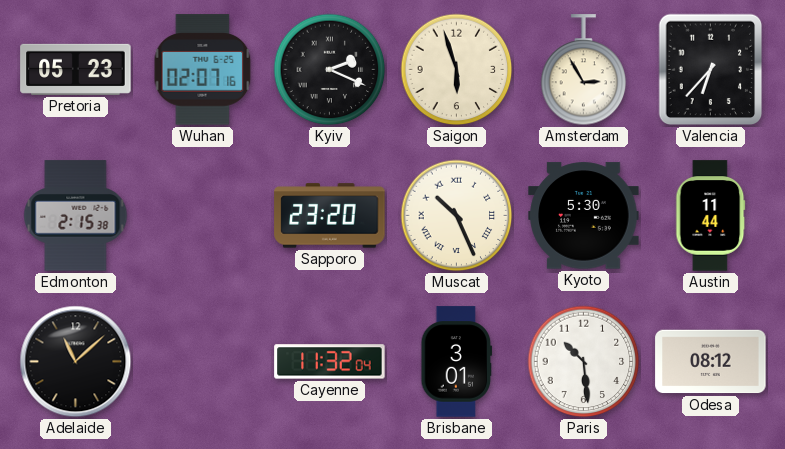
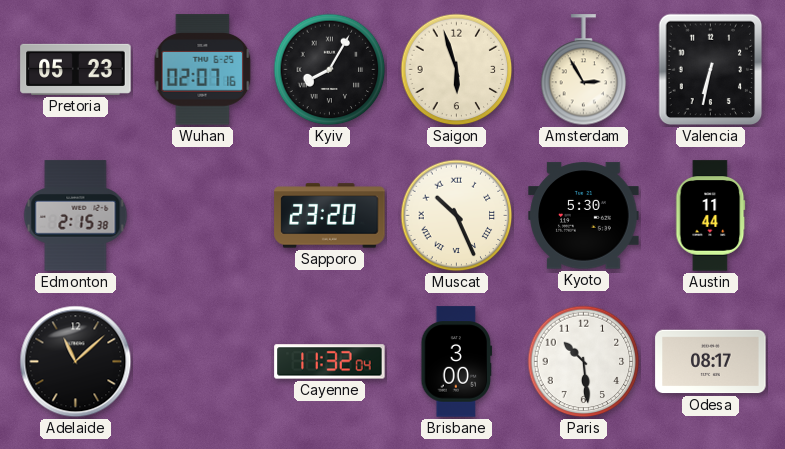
Kyiv: 2:19 -> 8:05
Valencia: 6:37 -> 6:32
Brisbane: 3:01 -> 3:00
Odesa: 08:12 -> 08:17
